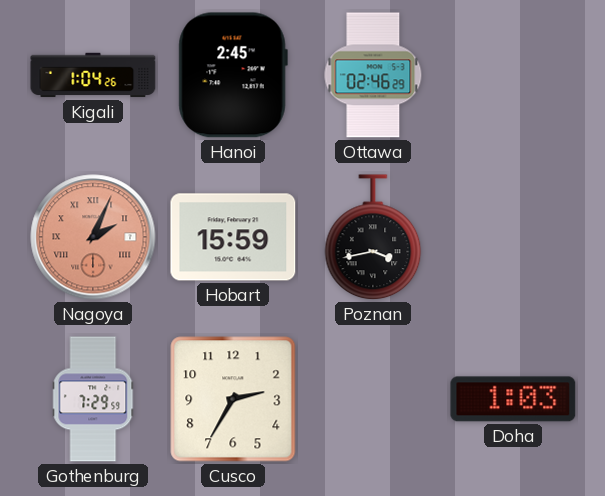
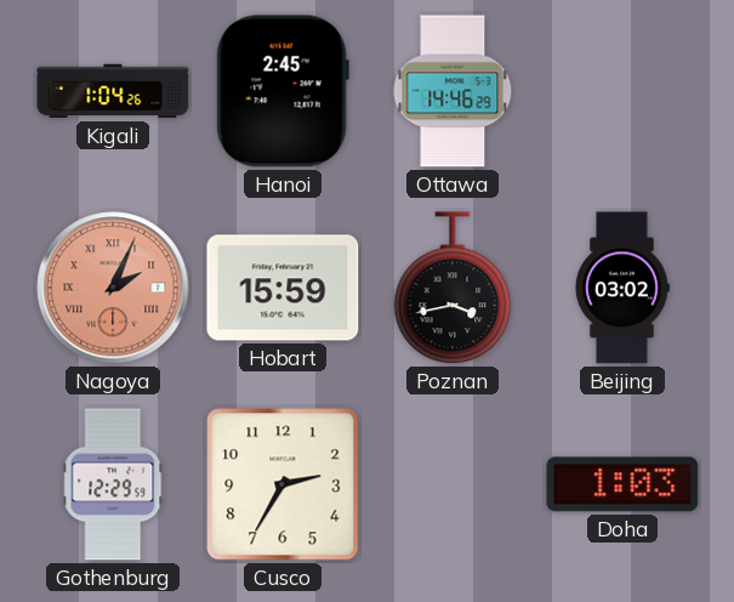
Ottawa: 02:46 -> 14:46
Beijing: none -> 03:02
Gothenburg: 7:29 -> 12:29
